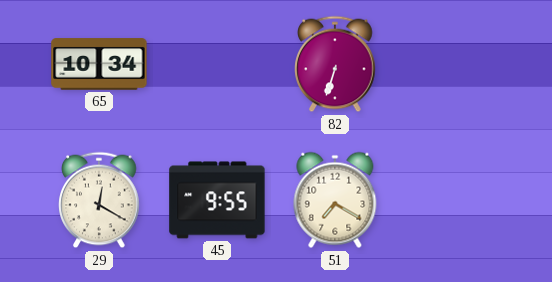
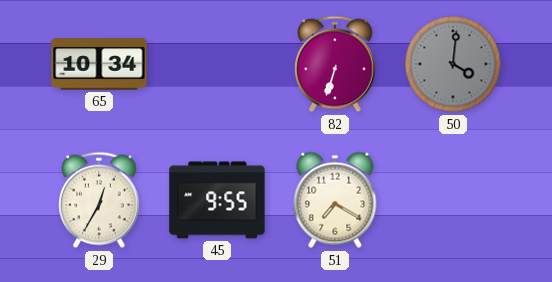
50: none -> 4:01
29: 12:20 -> 12:35
